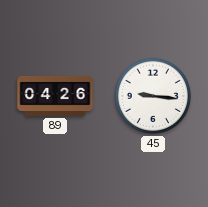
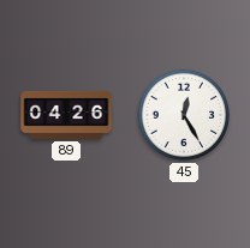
45: 9:16 -> 12:25
